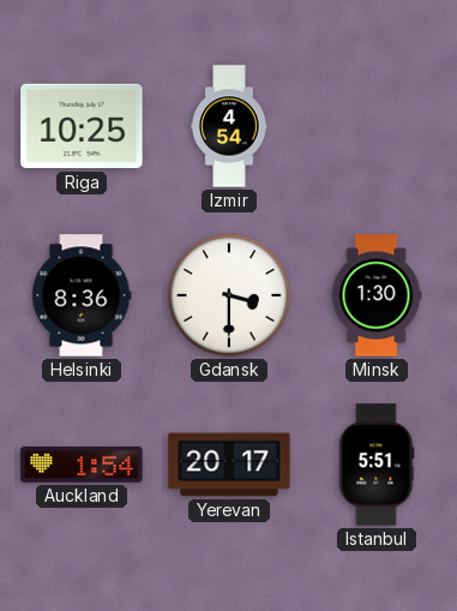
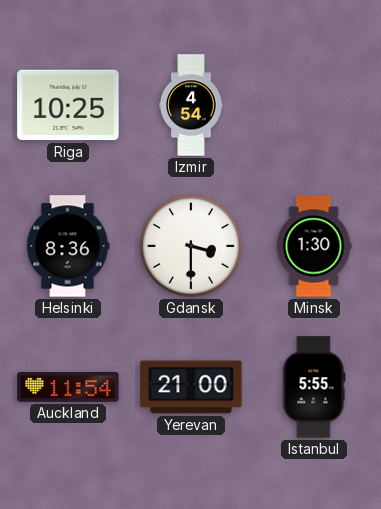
Auckland: 1:54 -> 11:54
Yerevan: 20:17 -> 21:00
Istanbul: 5:51 -> 5:55
